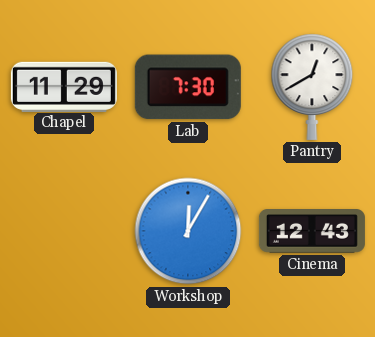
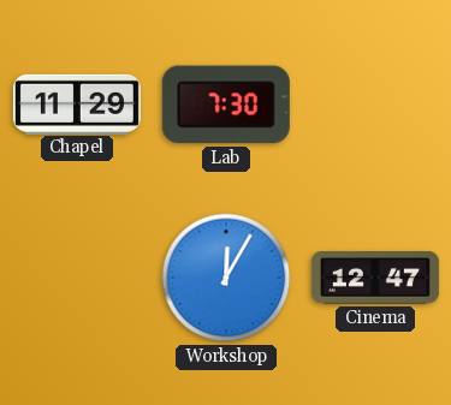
Pantry: 12:40 -> none
Cinema: 12:43 -> 12:47
